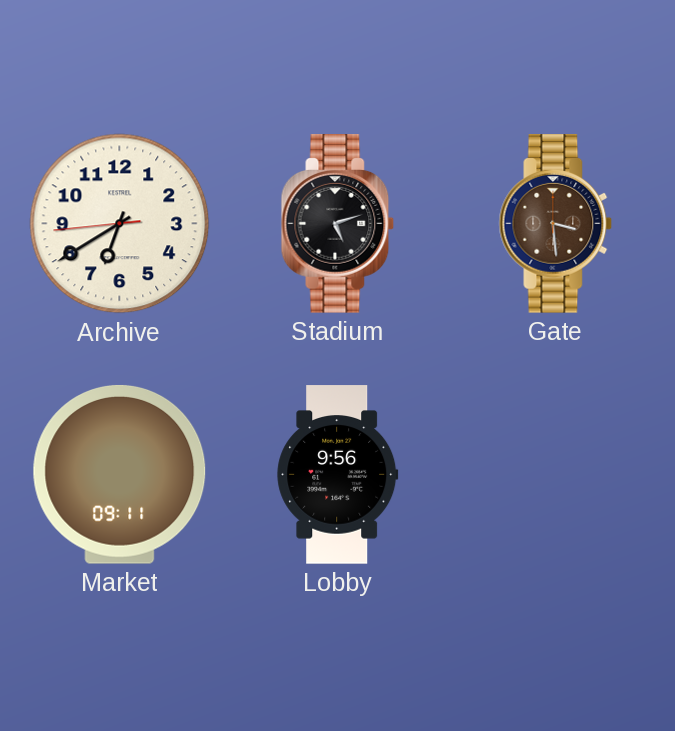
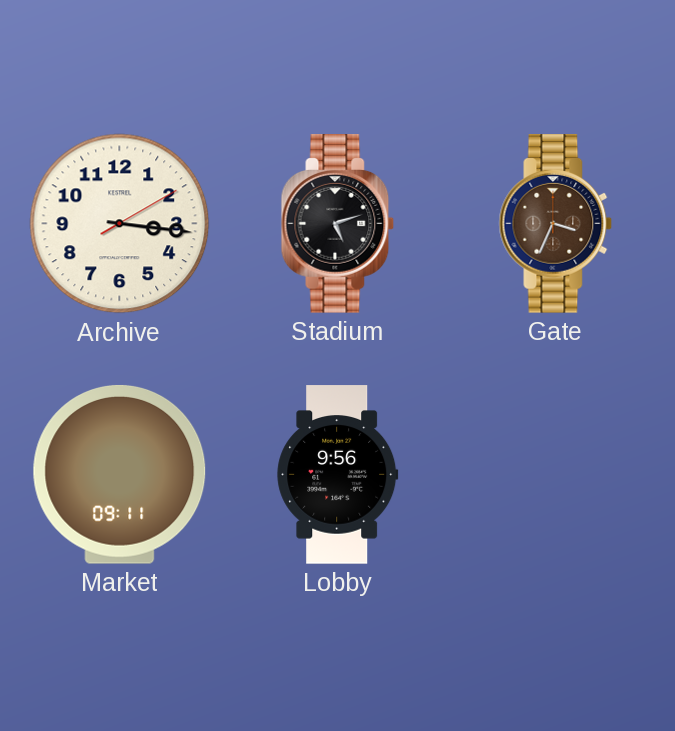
Archive: 6:39 -> 3:16
Gate: 3:29 -> 3:34
